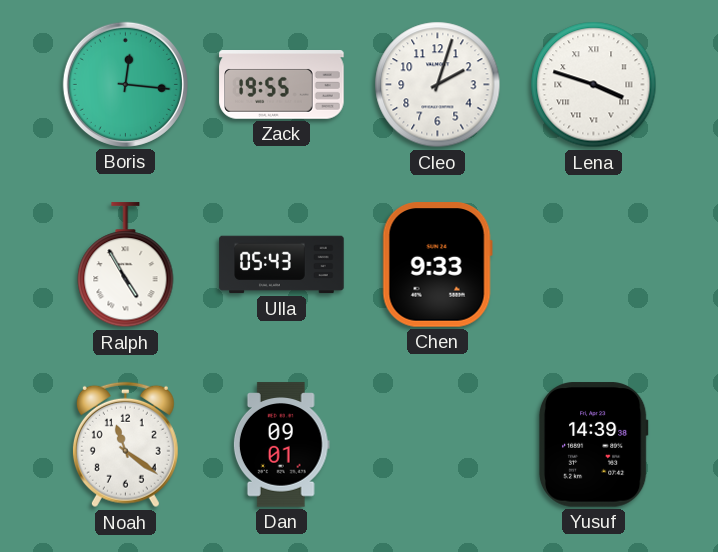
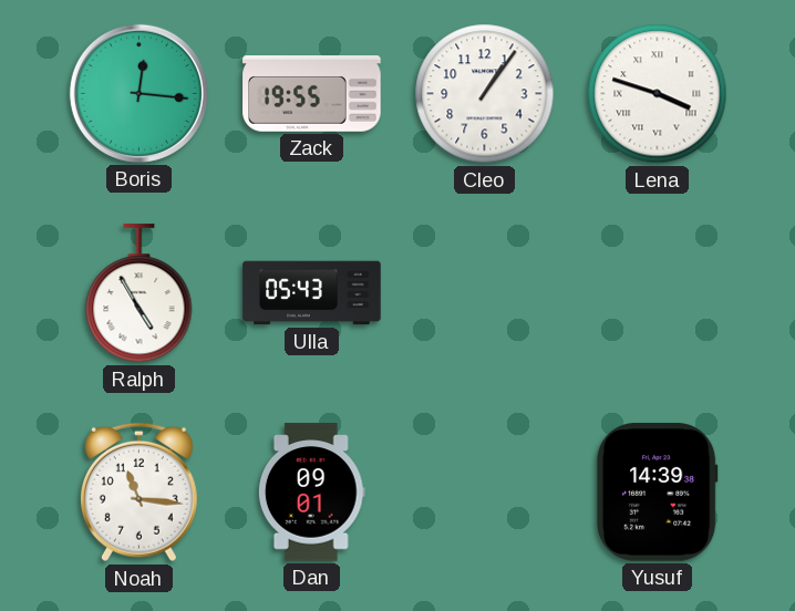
Cleo: 2:03 -> 1:06
Chen: 9:33 -> none
Noah: 11:21 -> 11:16
